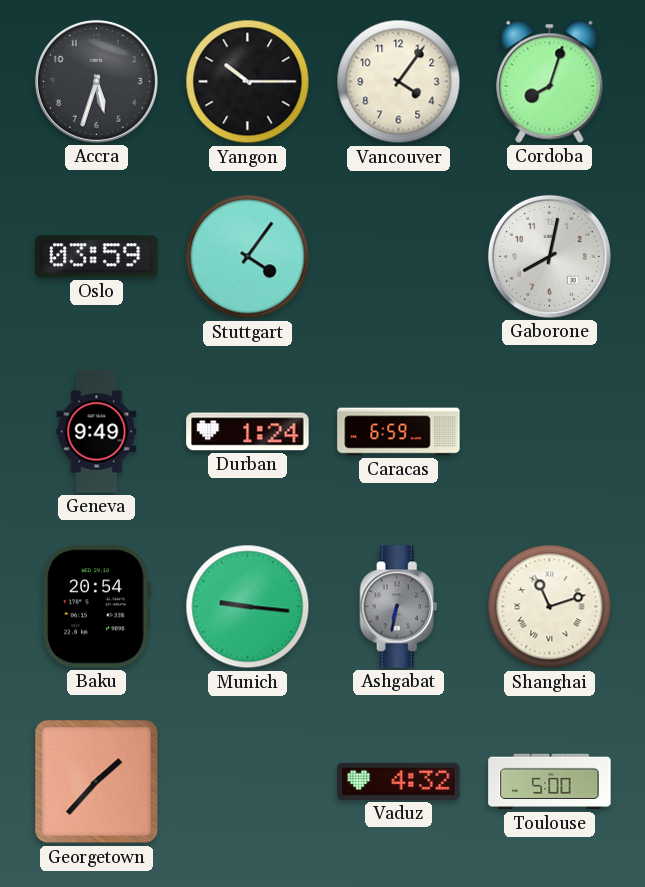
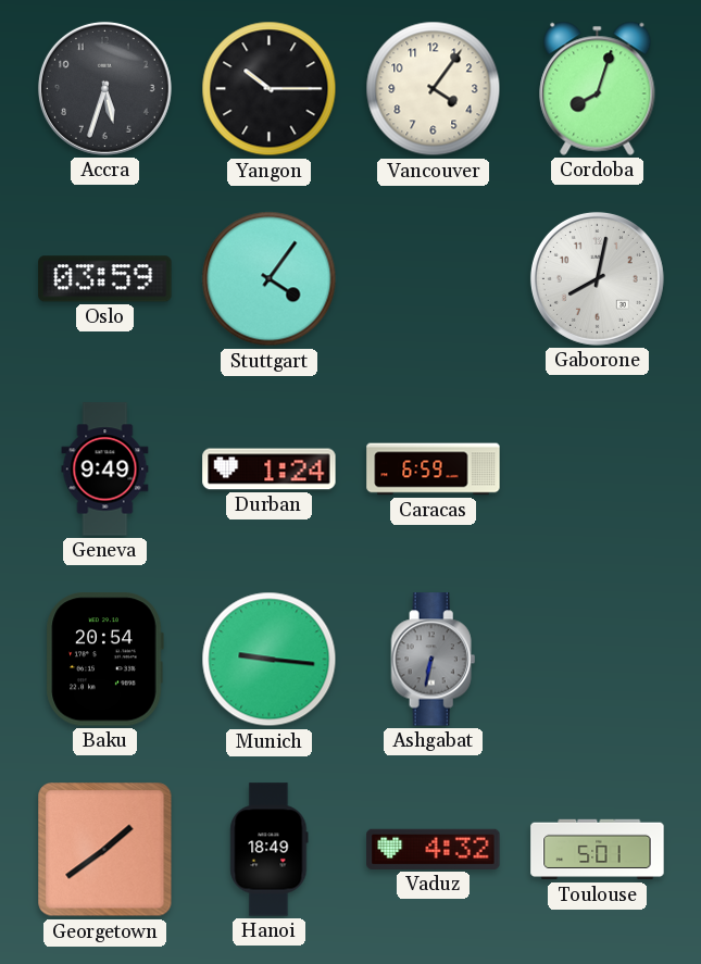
Shanghai: 11:12 -> none
Georgetown: 1:37 -> 1:39
Hanoi: none -> 18:49
Toulouse: 5:00 -> 5:01
